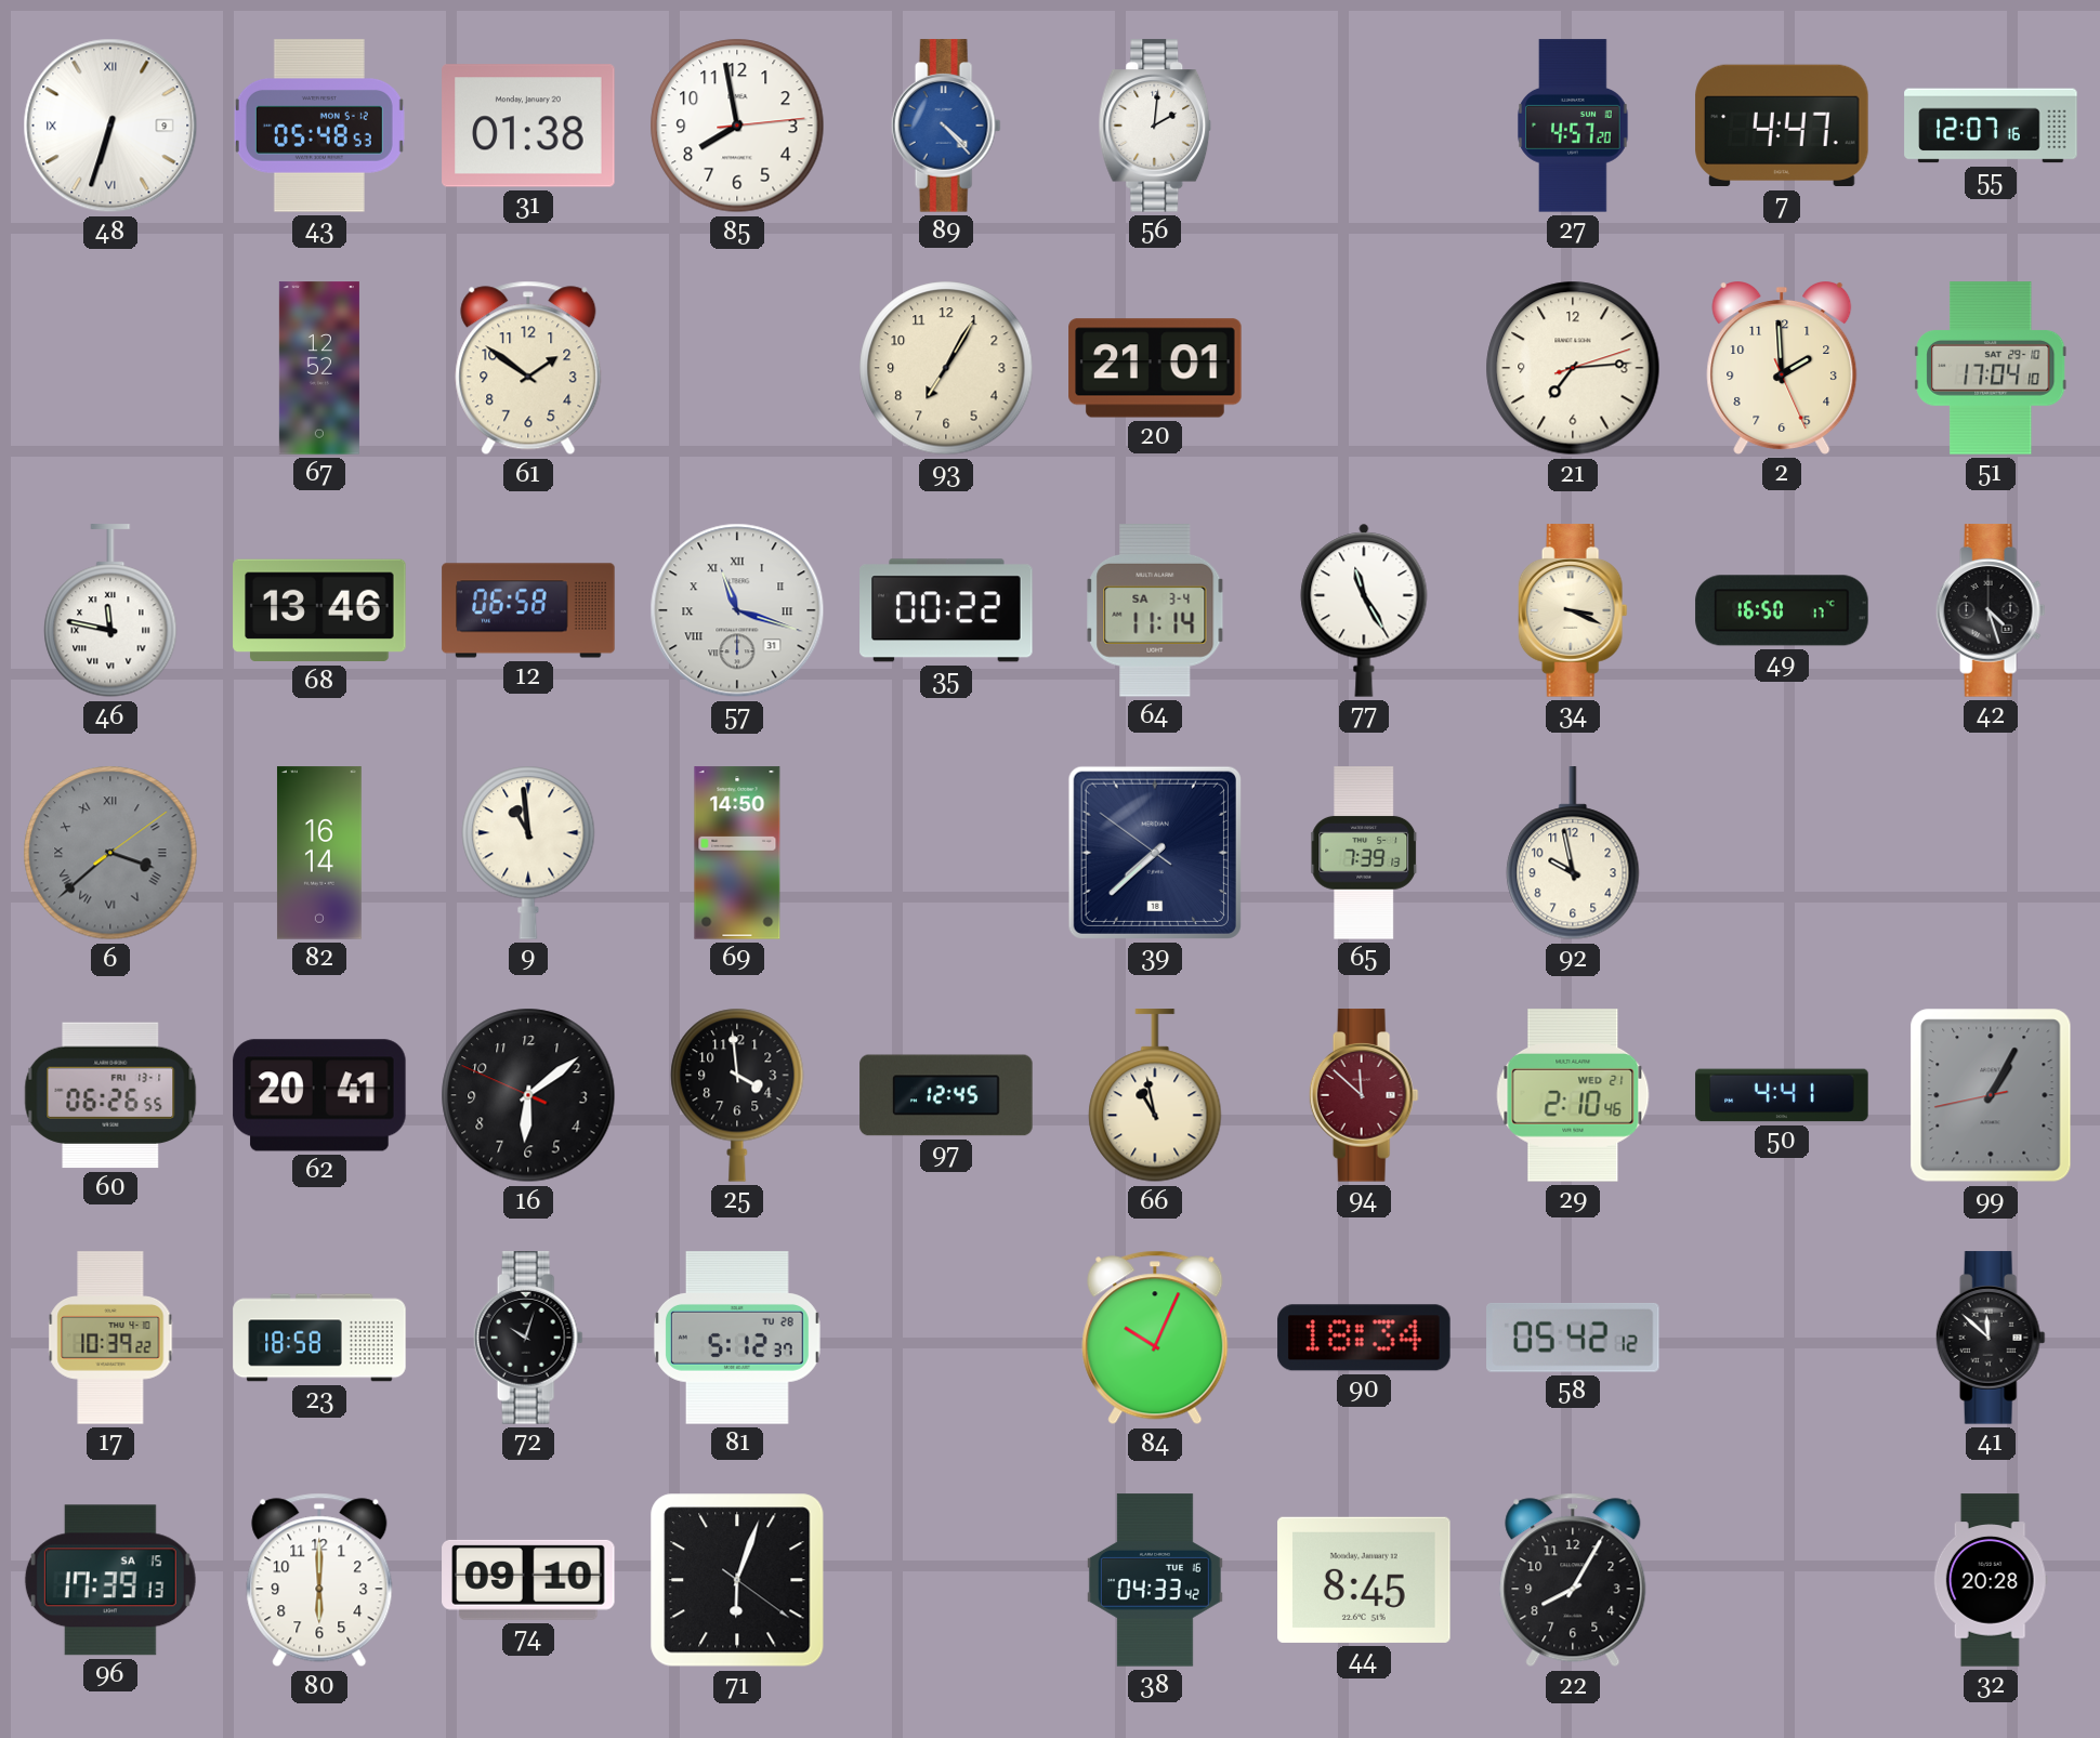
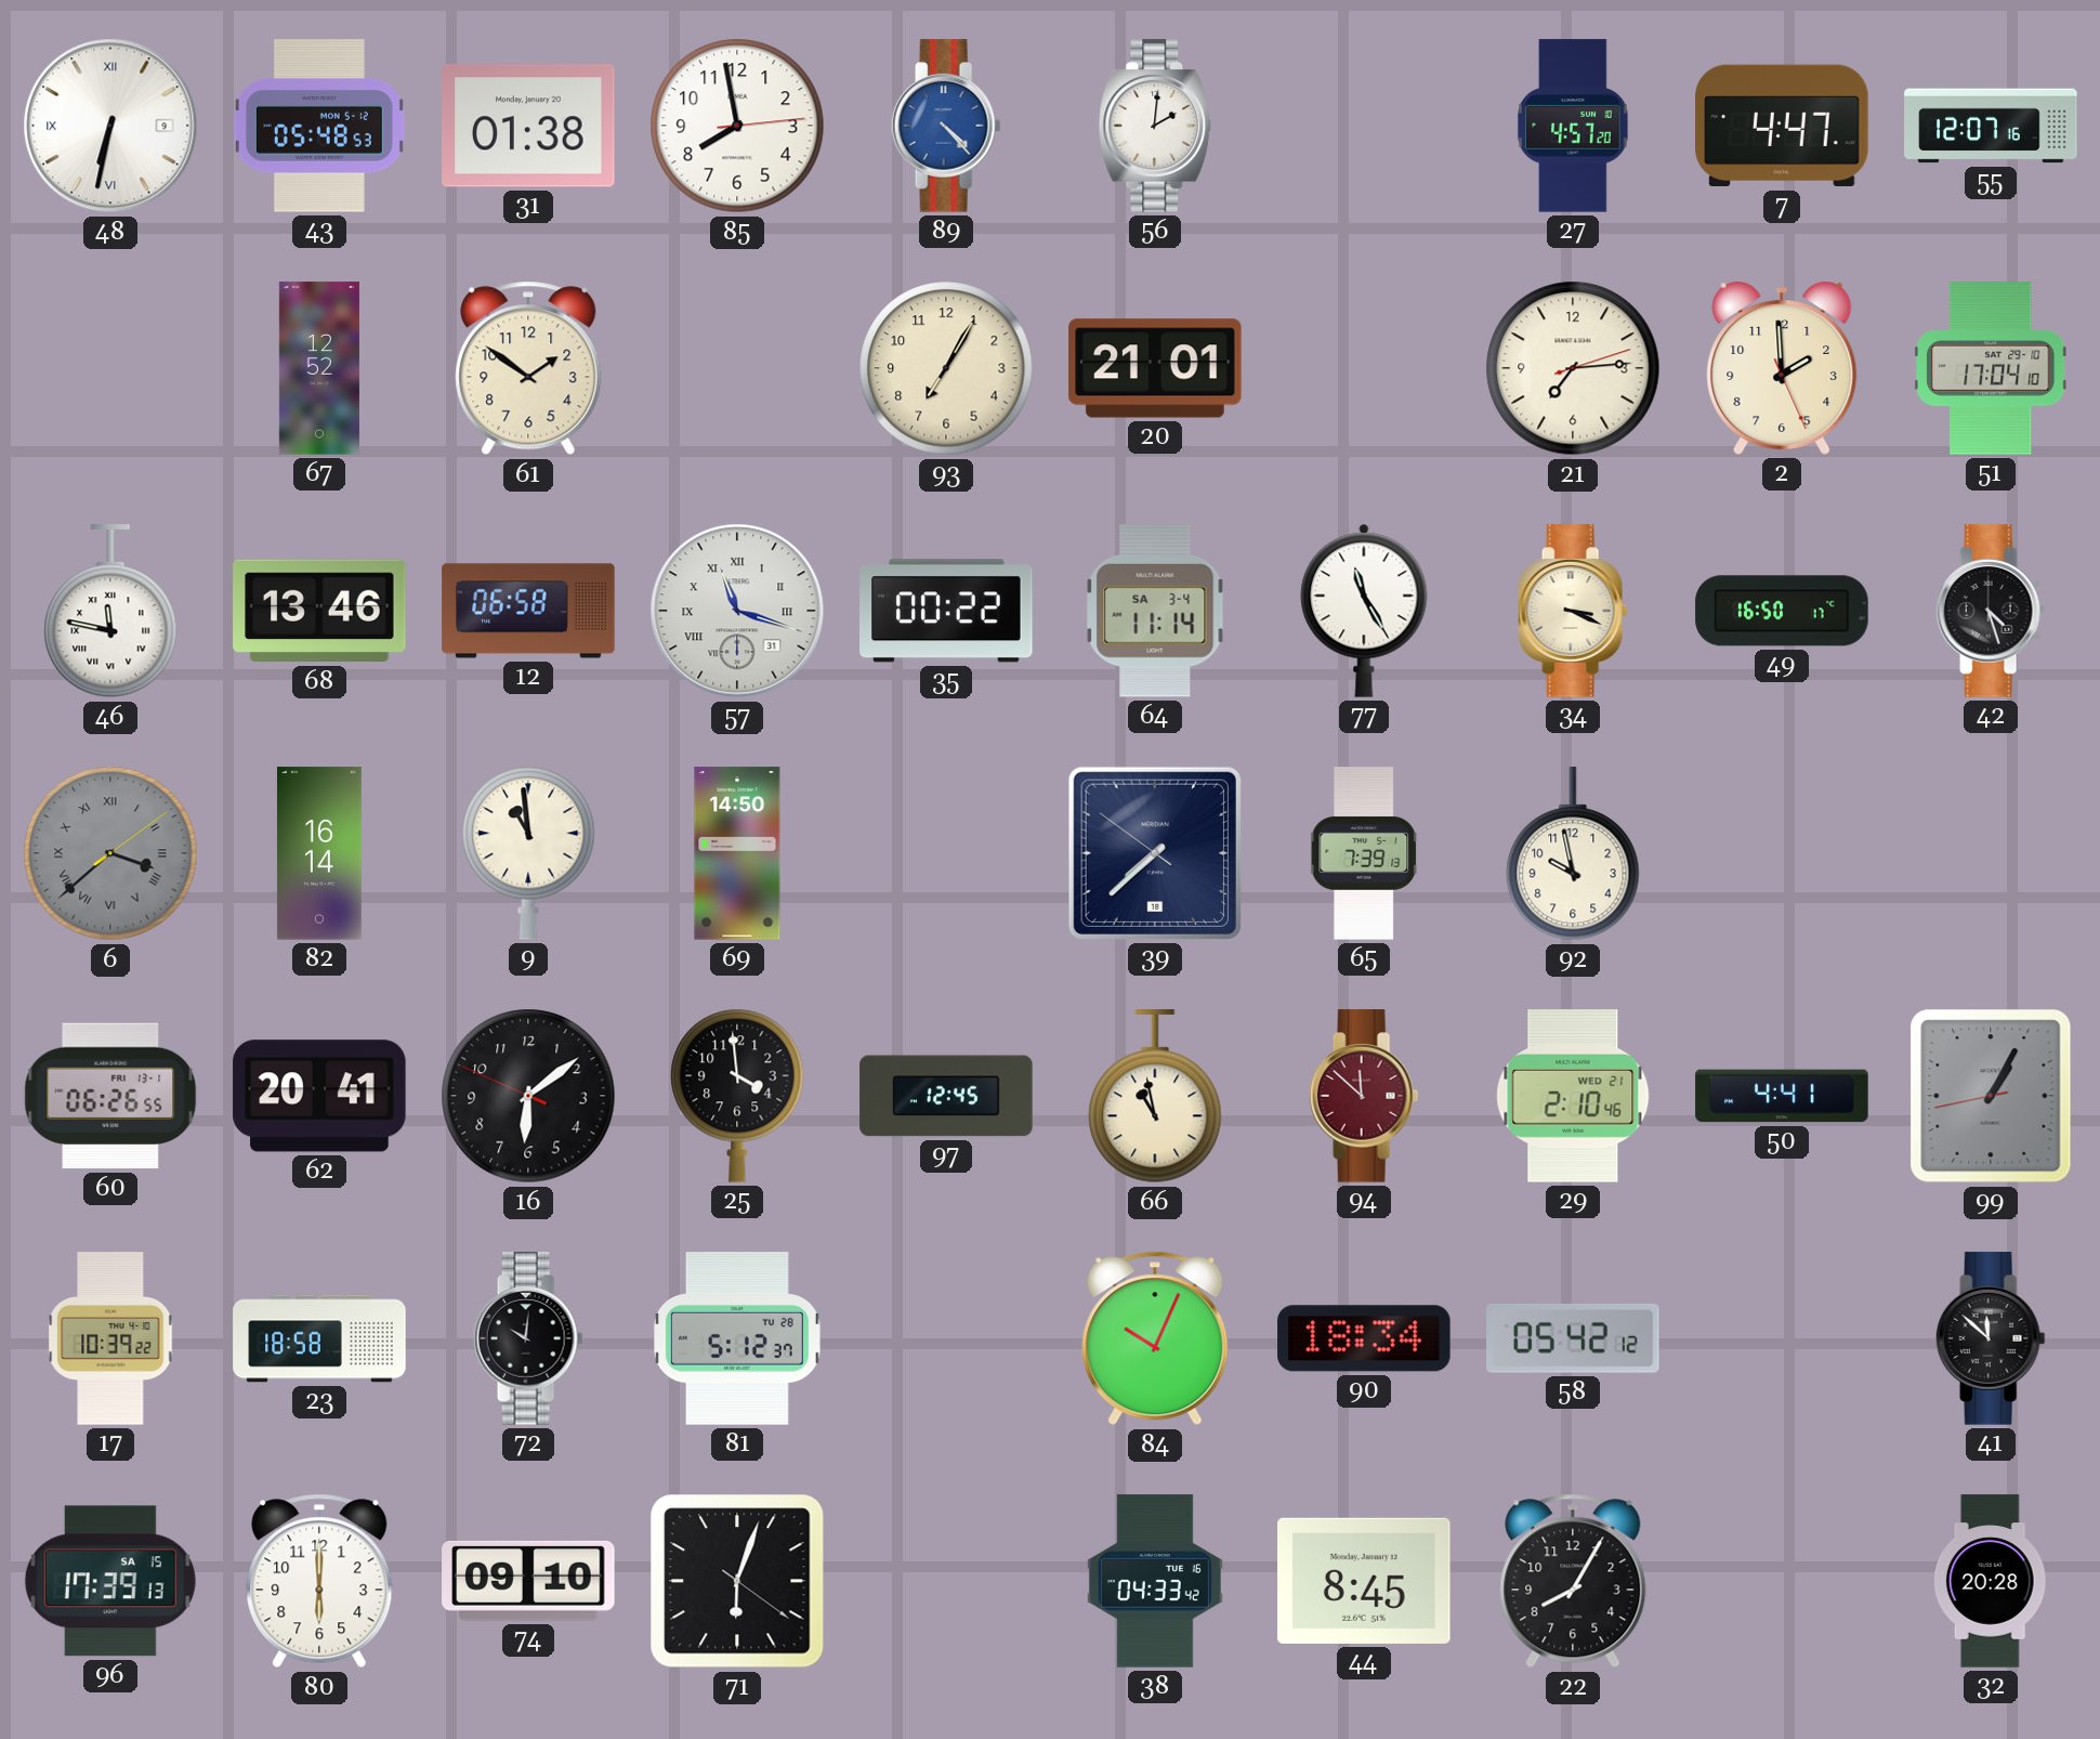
48: 6:33 -> 6:32
72: 10:03 -> 10:01
